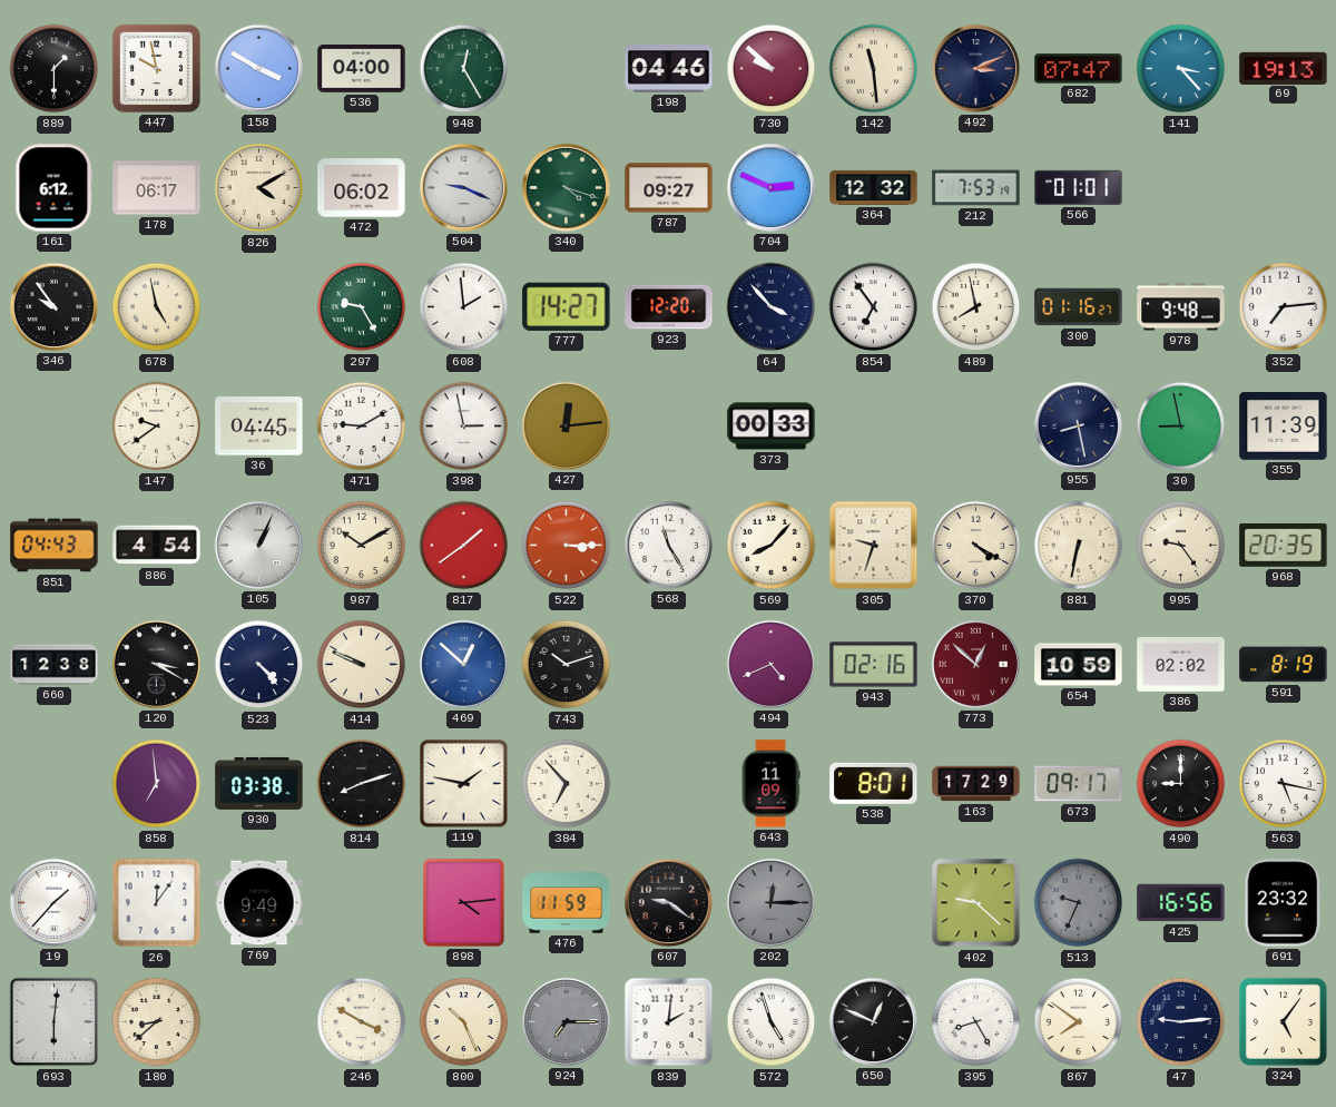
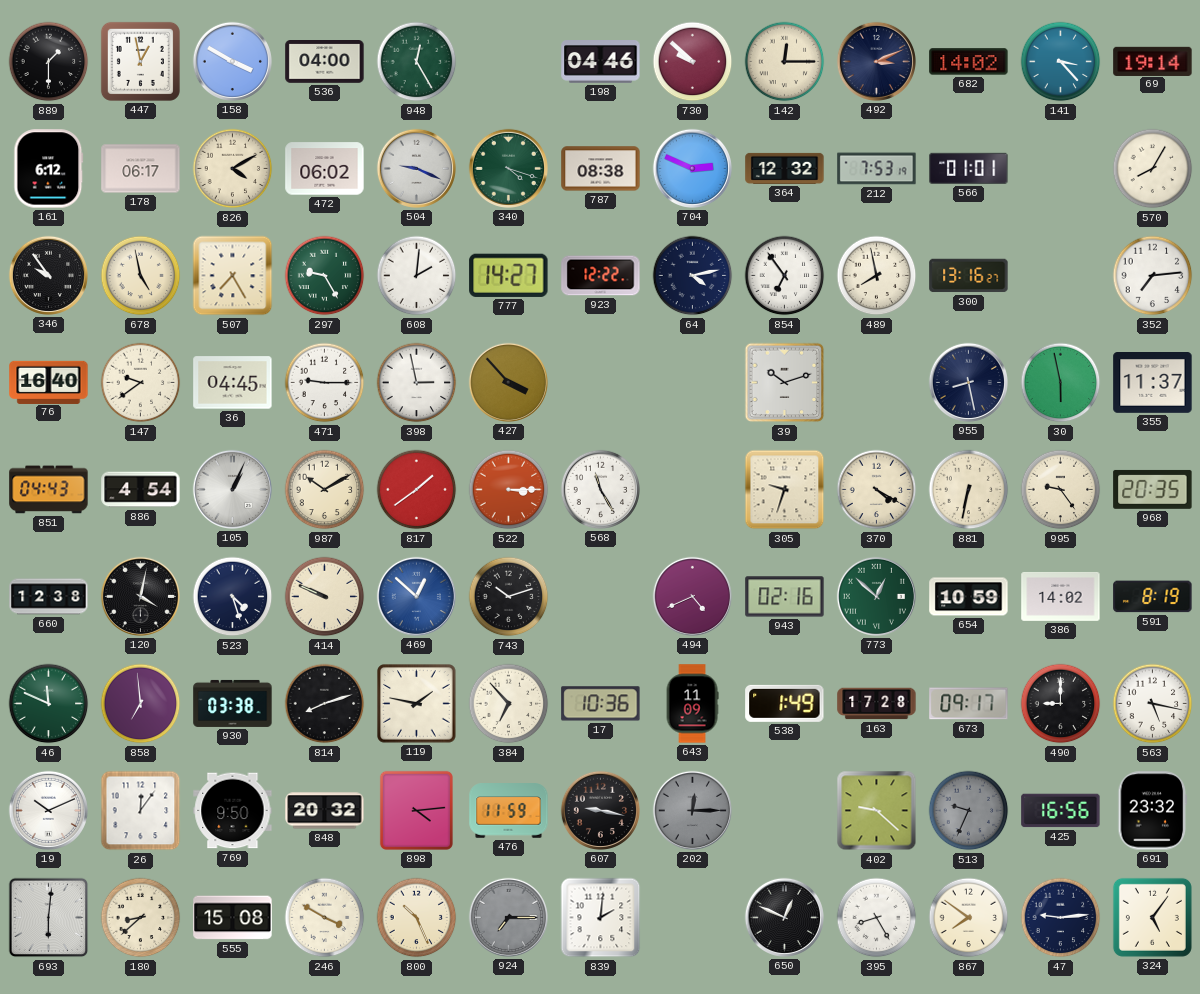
447: 9:58 -> 12:58
142: 11:29 -> 12:15
682: 07:47 -> 14:02
69: 19:13 -> 19:14
787: 09:27 -> 08:38
570: none -> 8:05
507: none -> 7:25
608: 1:59 -> 2:01
923: 12:20 -> 12:22
64: 3:53 -> 4:13
300: 01:16 -> 13:16
978: 9:48 -> none
76: none -> 16:40
471: 9:10 -> 9:15
427: 12:14 -> 3:53
373: 00:33 -> none
39: none -> 10:12
30: 8:58 -> 5:58
355: 11:39 -> 11:37
569: 8:07 -> none
120: 3:20 -> 4:02
523: 4:23 -> 4:27
773 dial: burgundy -> green
386: 02:02 -> 14:02
46: none -> 11:49
17: none -> 10:36
538: 8:01 -> 1:49
163: 17:29 -> 17:28
19: 1:37 -> 10:11
769: 9:49 -> 9:50
848: none -> 20:32
607: 9:21 -> 9:17
555: none -> 15:08
572: 4:57 -> none
